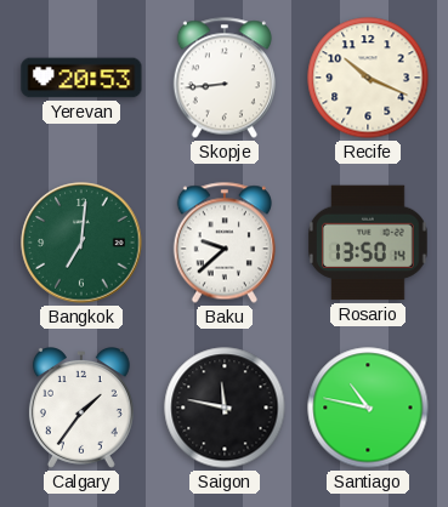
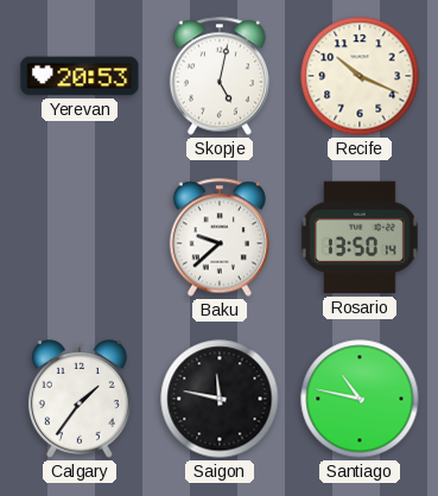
Skopje: 8:44 -> 5:02
Bangkok: 7:01 -> none
